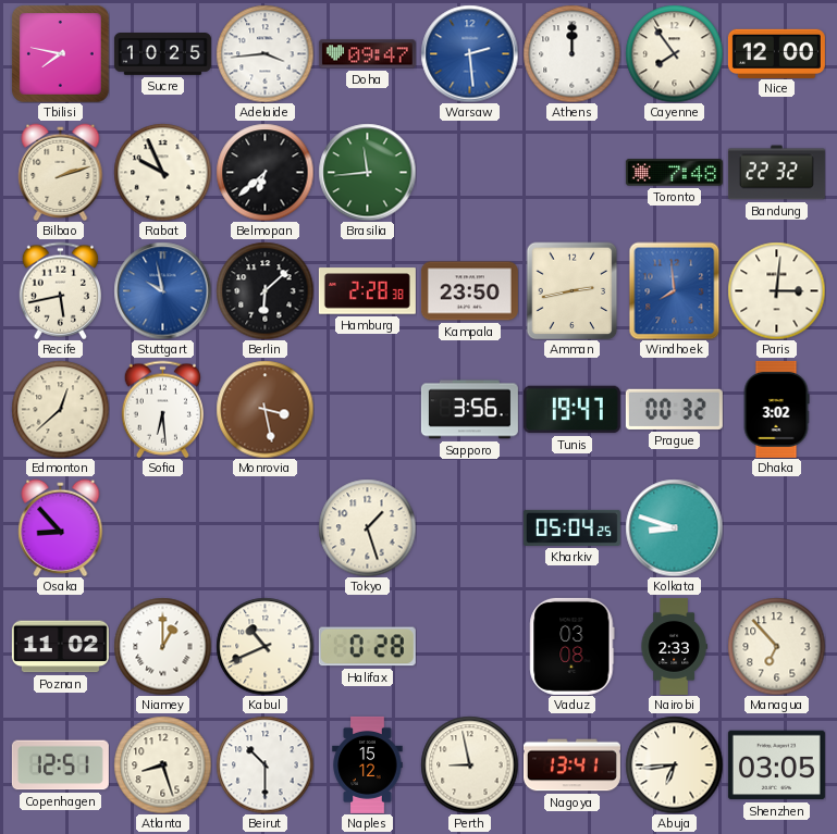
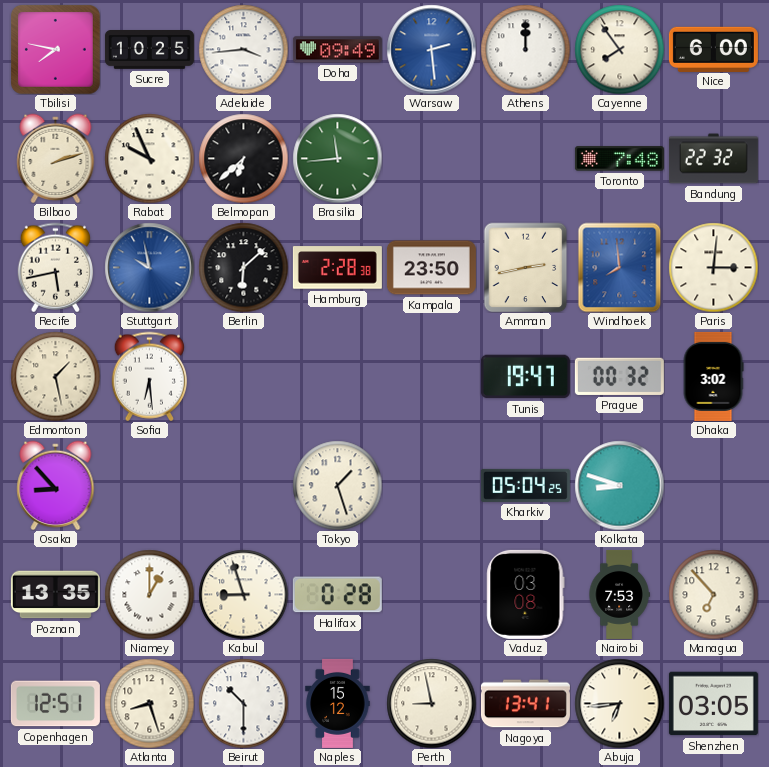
Doha: 09:47 -> 09:49
Nice: 12:00 -> 6:00
Edmonton: 12:38 -> 1:28
Monrovia: 3:28 -> none
Sapporo: 3:56 -> none
Poznan: 11:02 -> 13:35
Kabul: 10:41 -> 8:57
Nairobi: 2:33 -> 7:53
